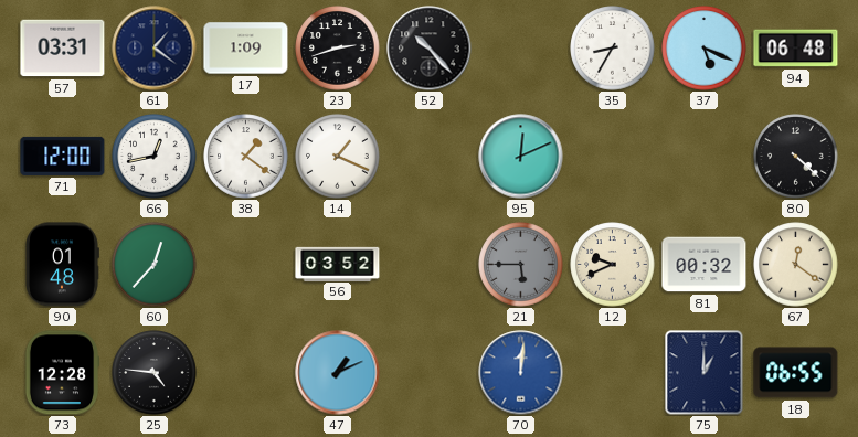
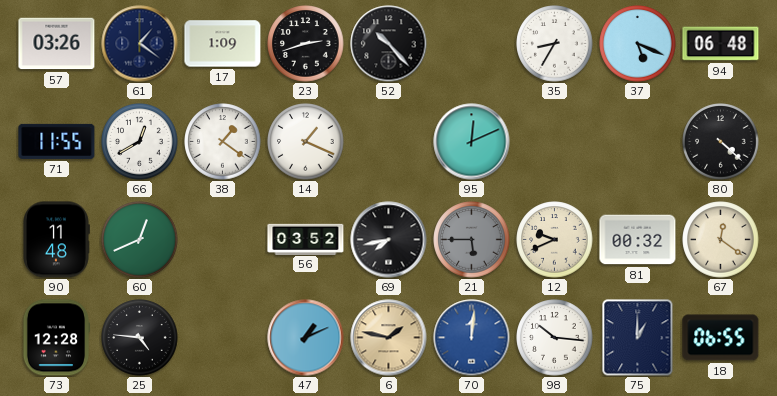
57: 03:31 -> 03:26
71: 12:00 -> 11:55
66: 12:43 -> 12:40
90: 01:48 -> 11:48
60: 12:37 -> 12:41
69: none -> 7:43
6: none -> 1:47
98: none -> 10:16
